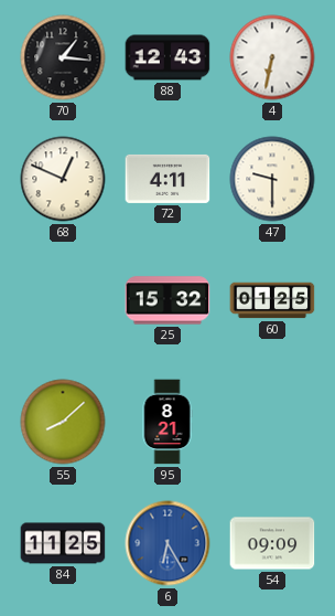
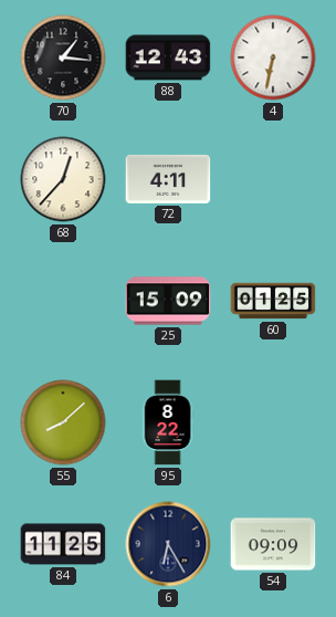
68: 12:49 -> 12:37
47: 9:30 -> none
25: 15:32 -> 15:09
95: 8:21 -> 8:22
6 dial: blue -> navy
